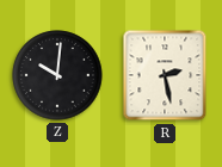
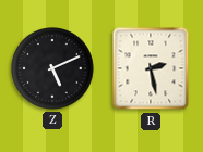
Z: 10:01 -> 5:11
